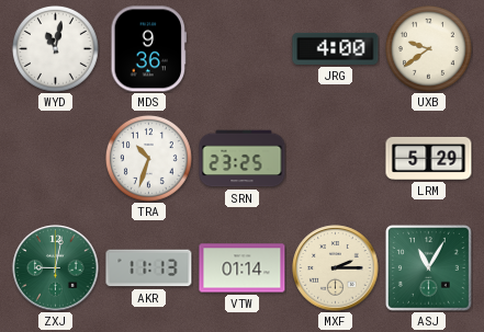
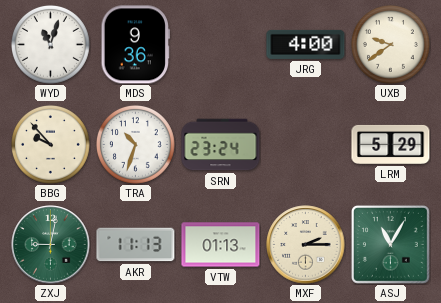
WYD: 11:02 -> 11:03
BBG: none -> 9:53
SRN: 23:25 -> 23:24
VTW: 01:14 -> 01:13
